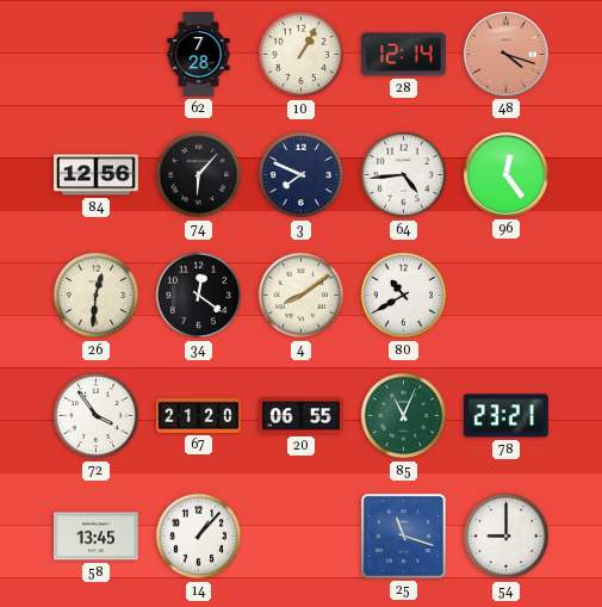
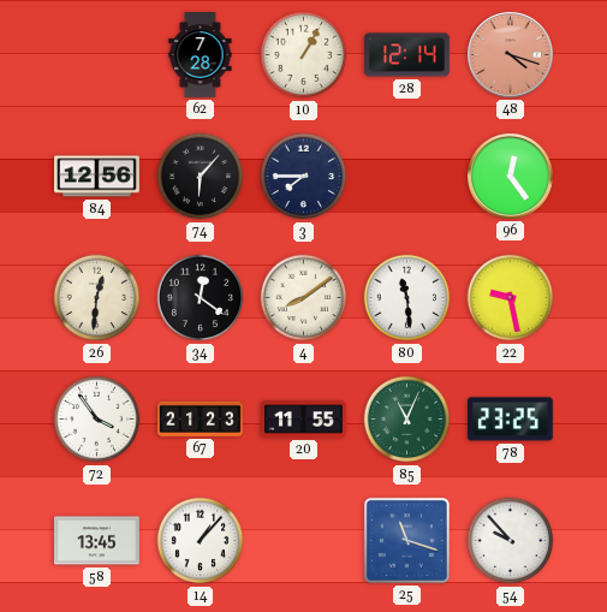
3: 7:49 -> 7:45
64: 4:44 -> none
80: 10:40 -> 11:29
22: none -> 9:28
67: 21:20 -> 21:23
20: 06:55 -> 11:55
78: 23:21 -> 23:25
54: 9:00 -> 9:53
